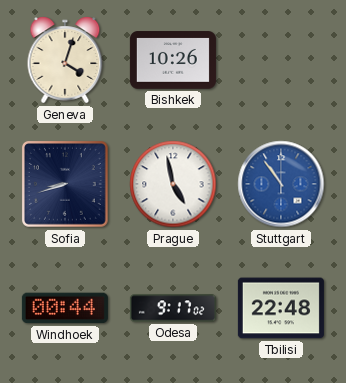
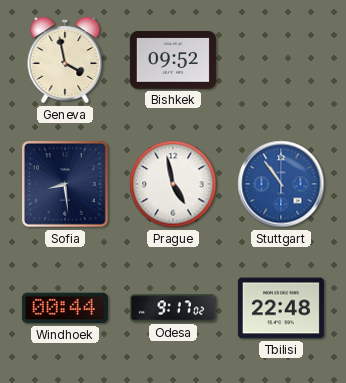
Geneva: 4:03 -> 3:58
Bishkek: 10:26 -> 09:52
Sofia: 8:42 -> 8:29
